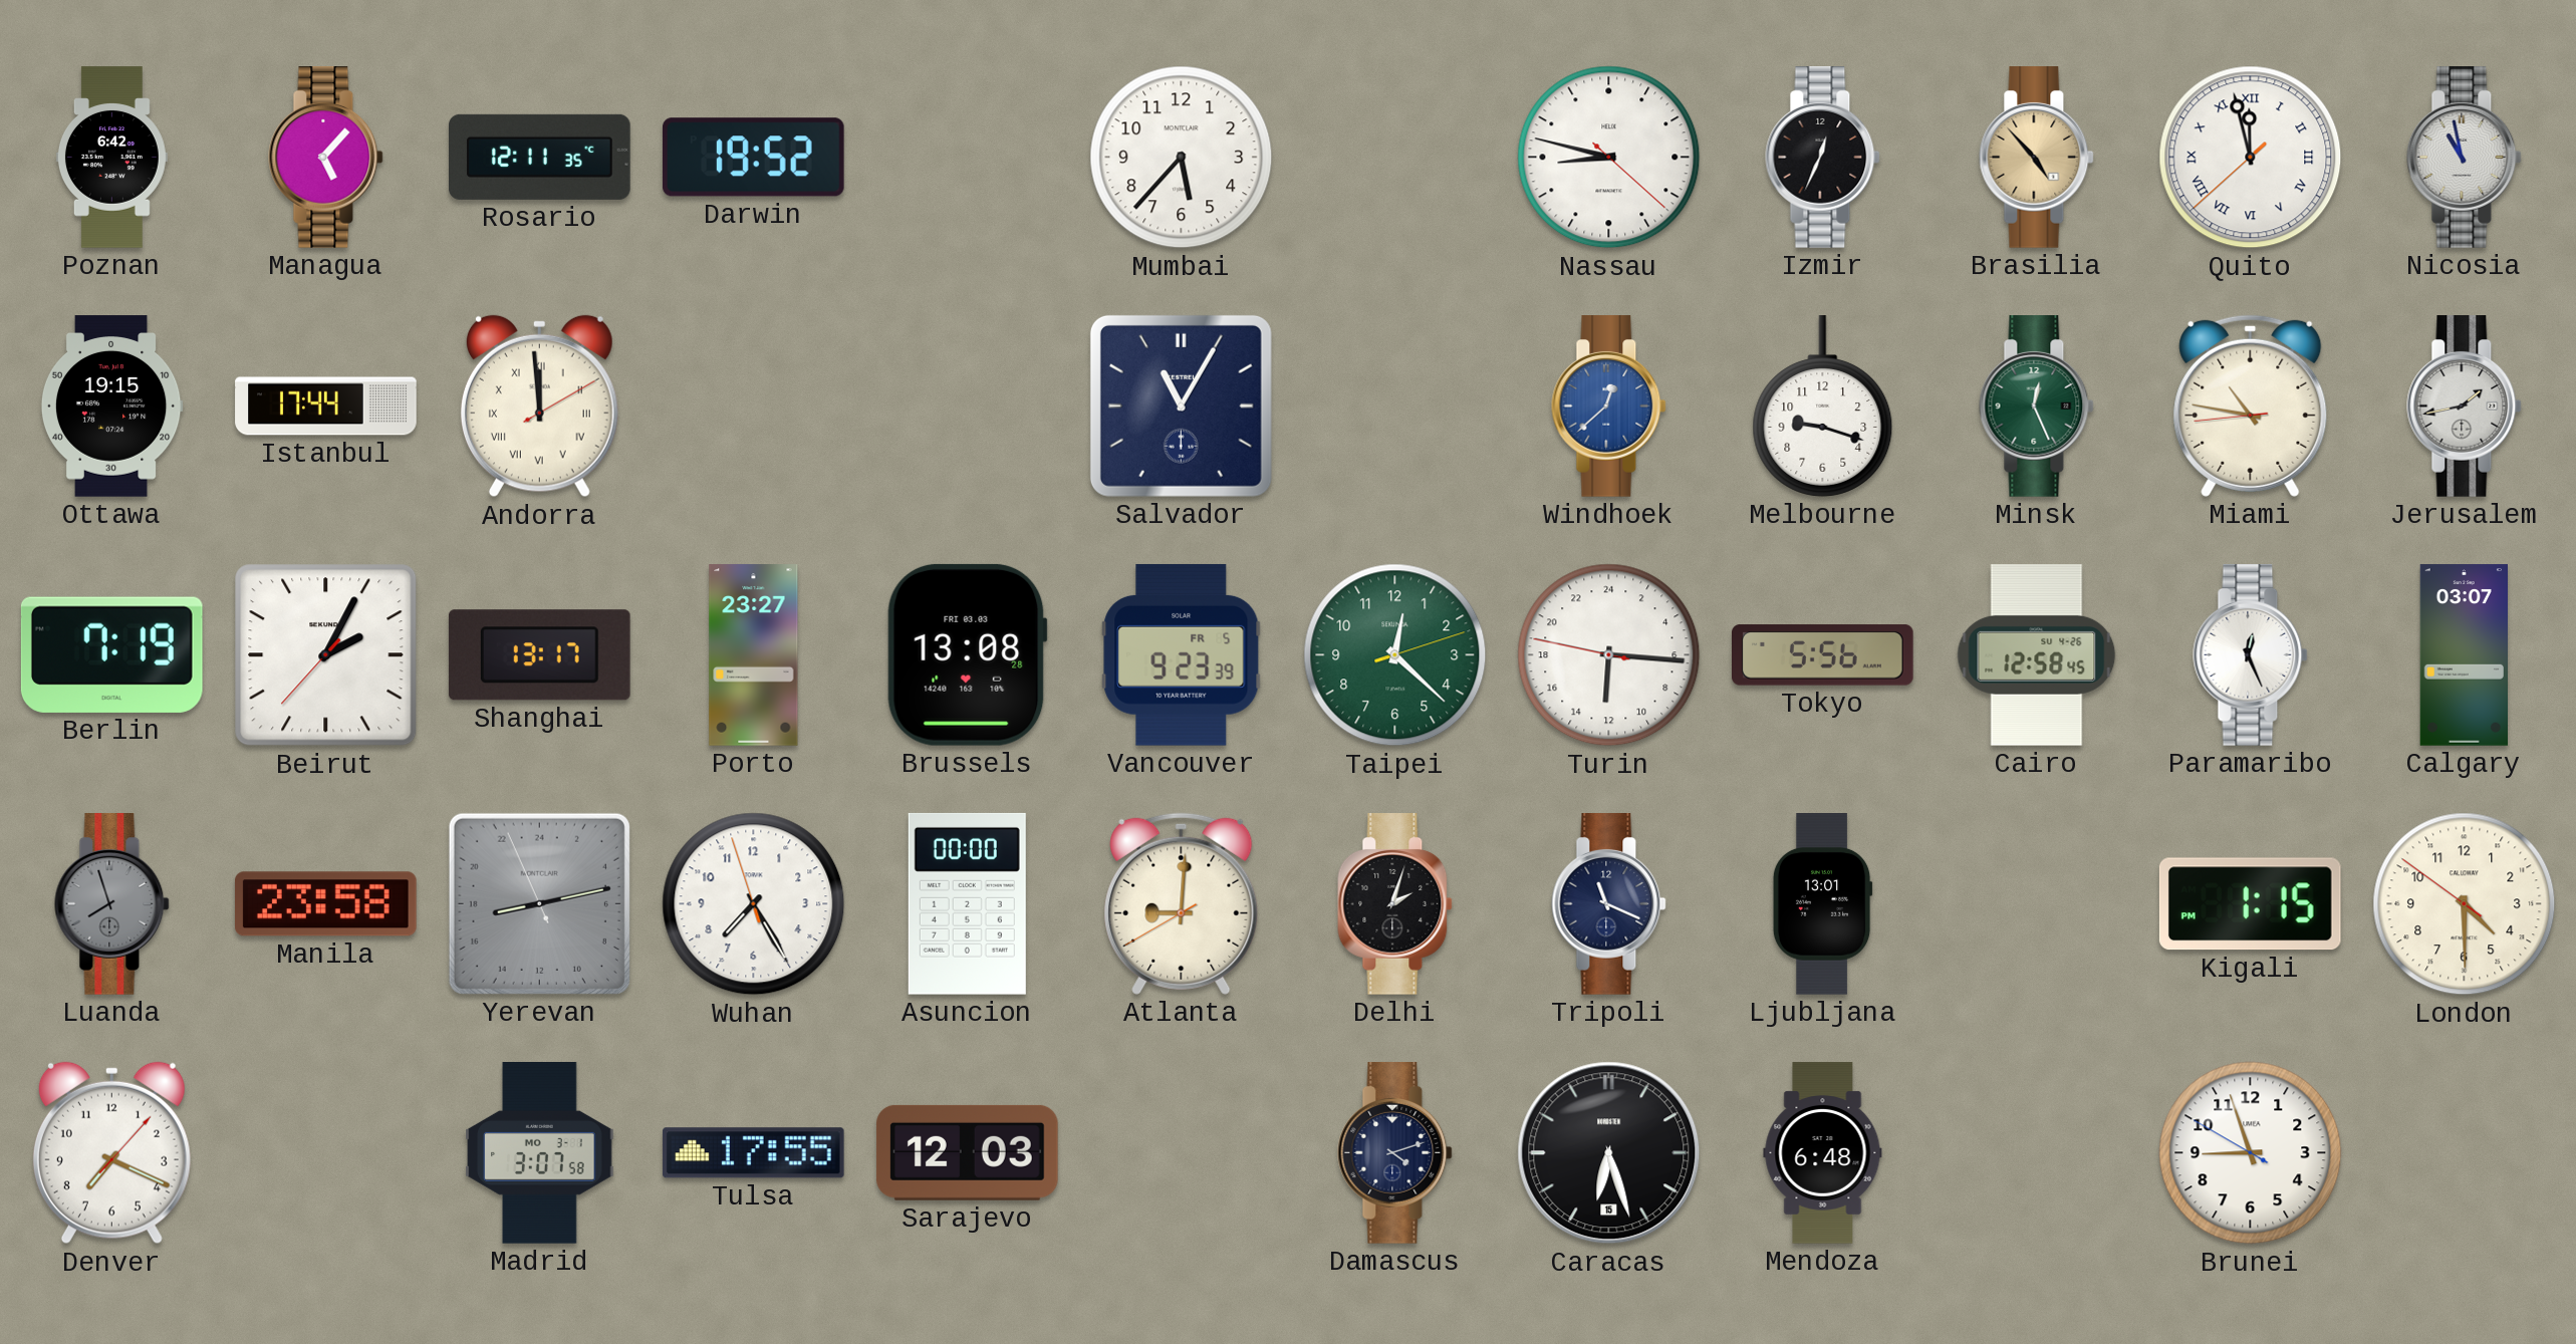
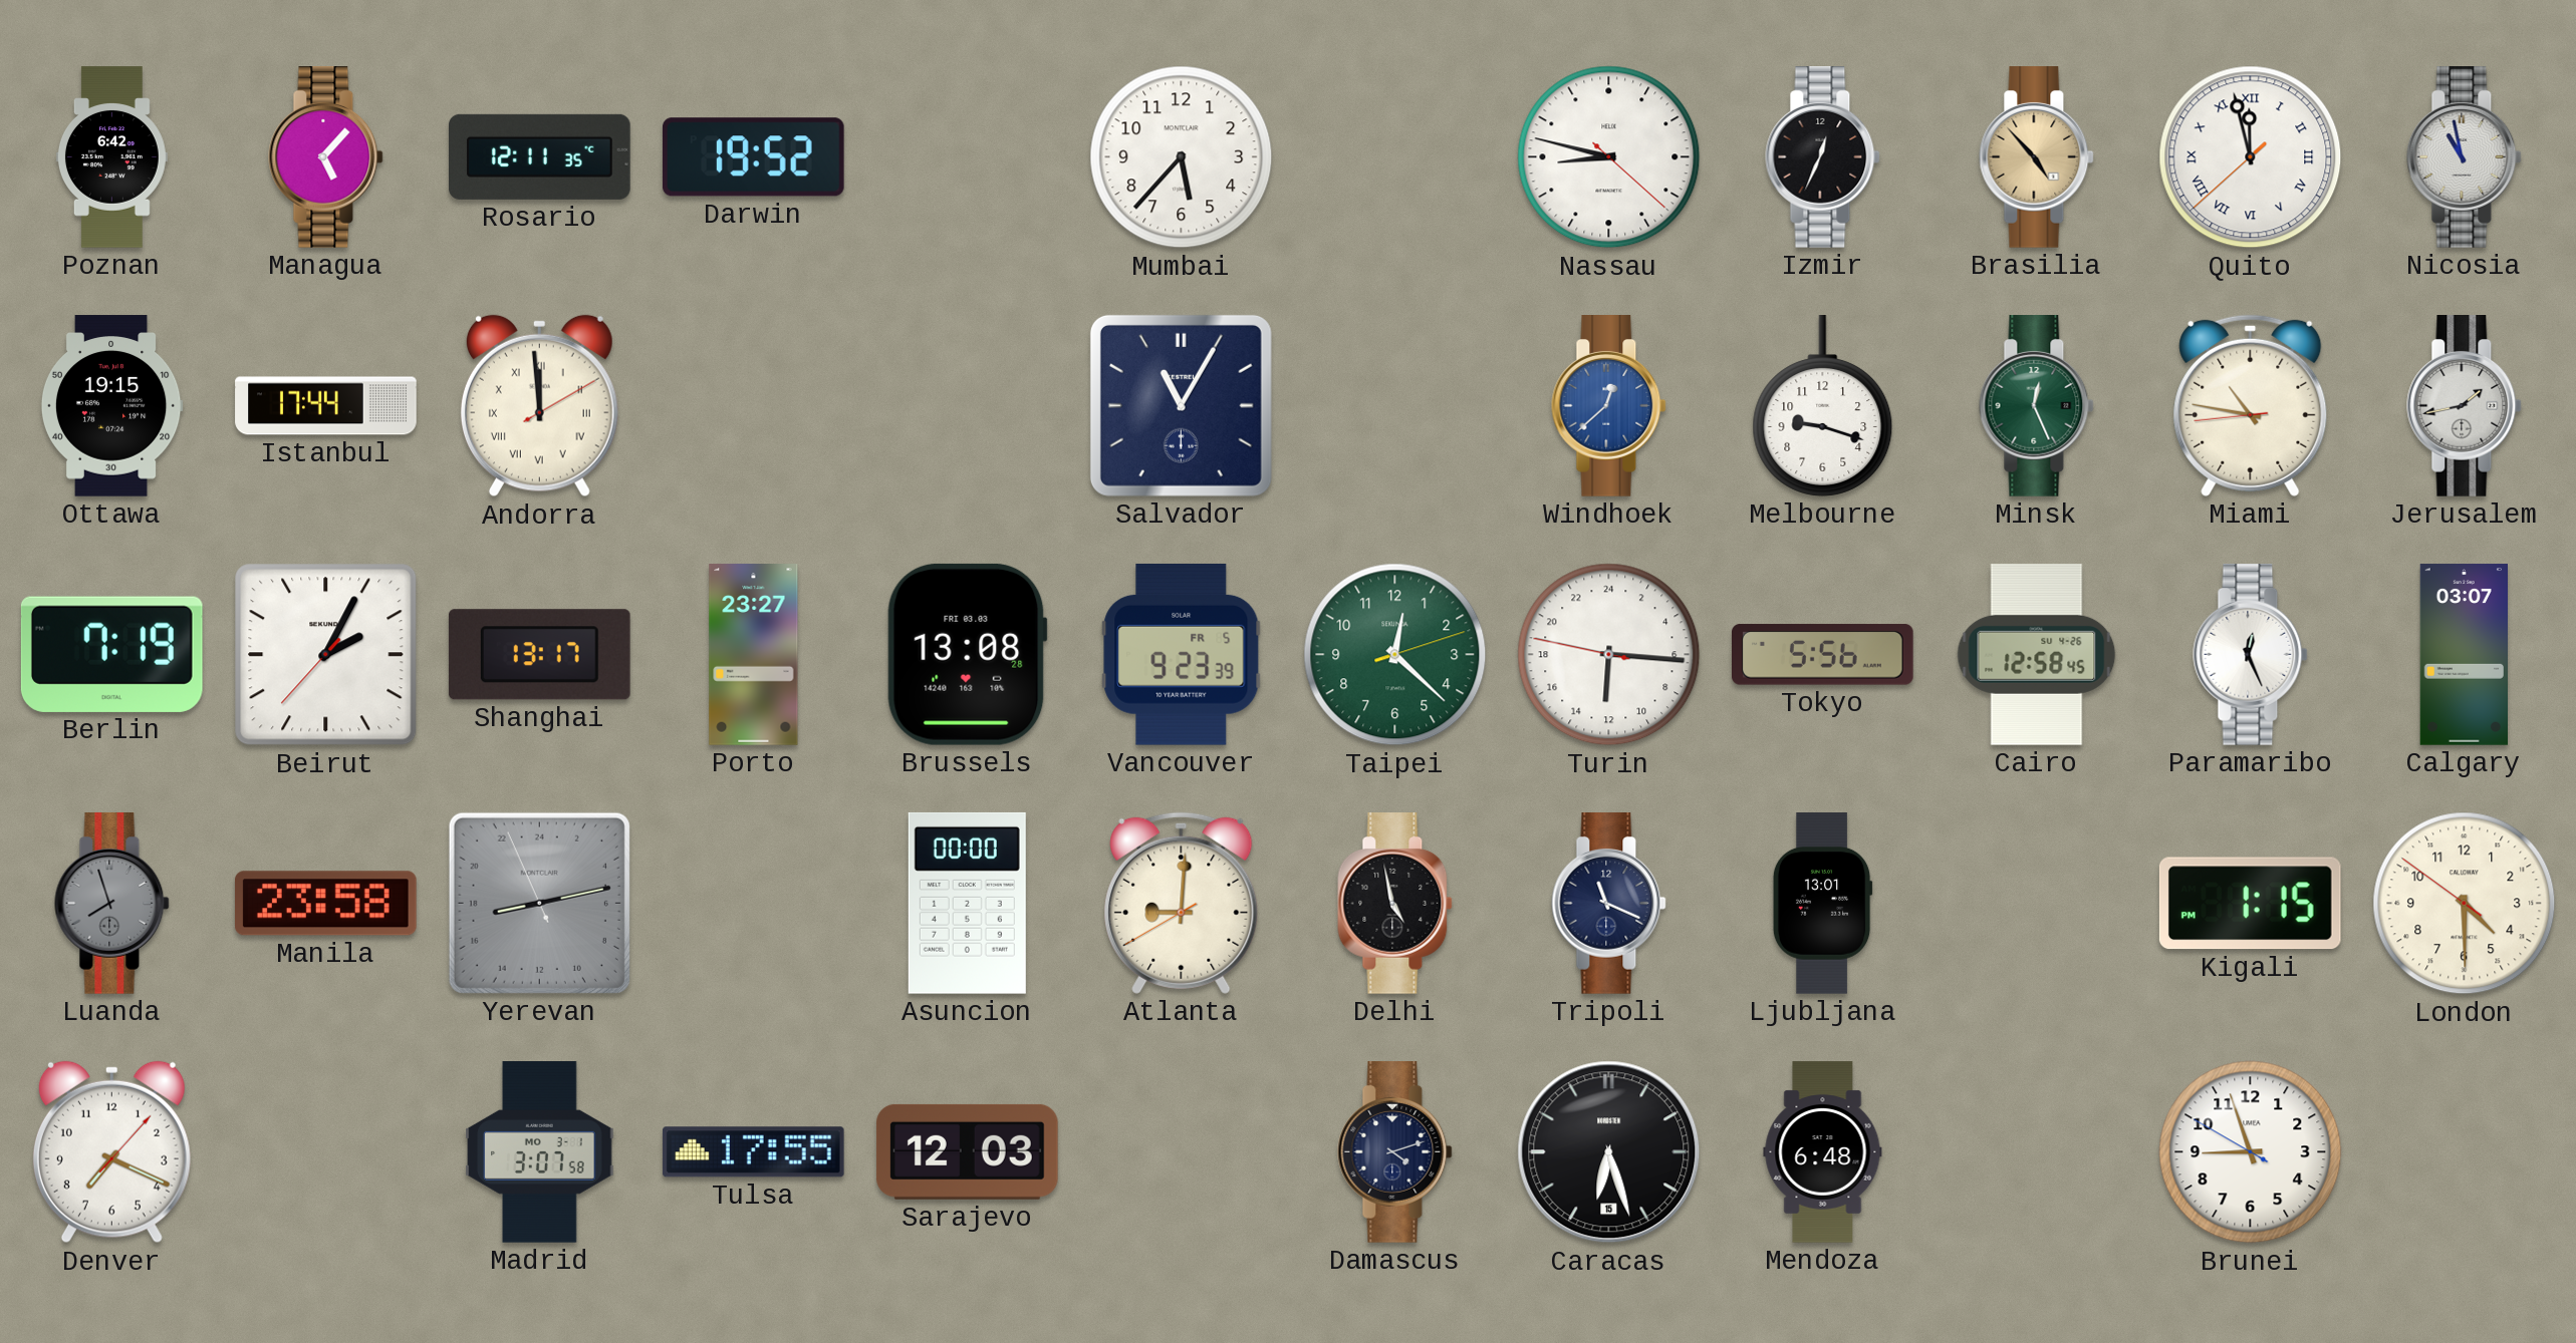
Wuhan: 7:24 -> none
Delhi: 2:03 -> 4:58
